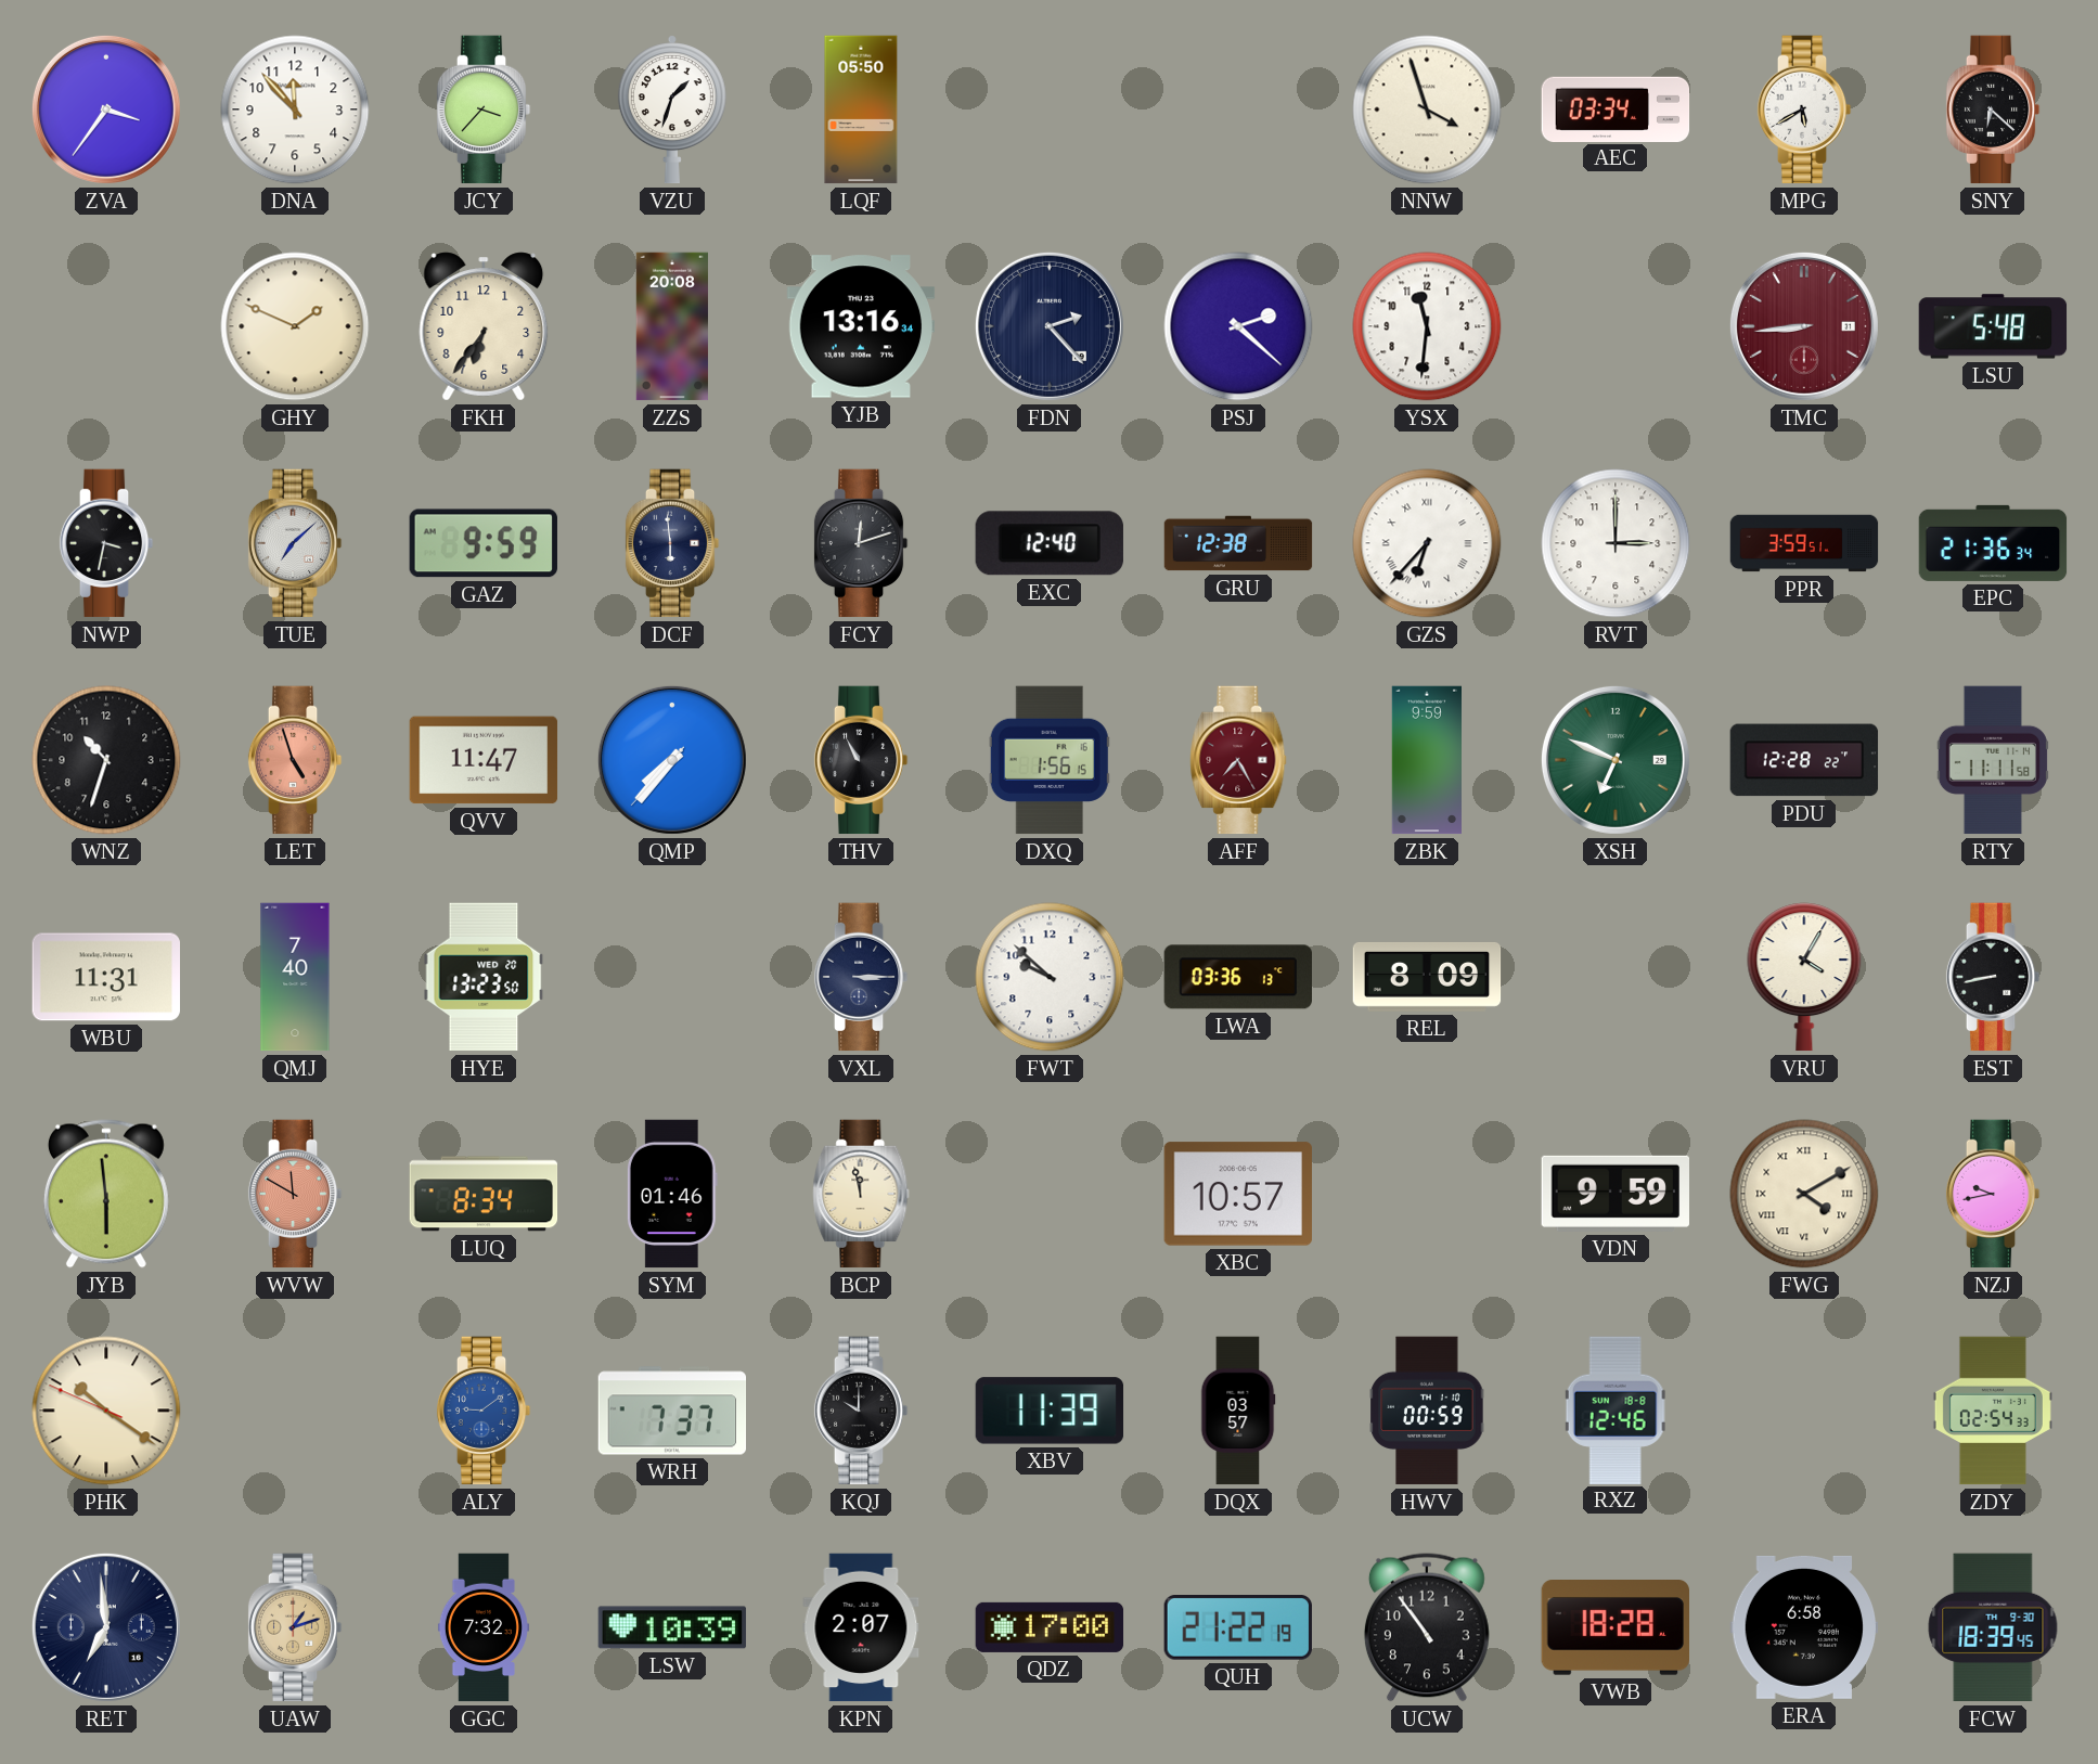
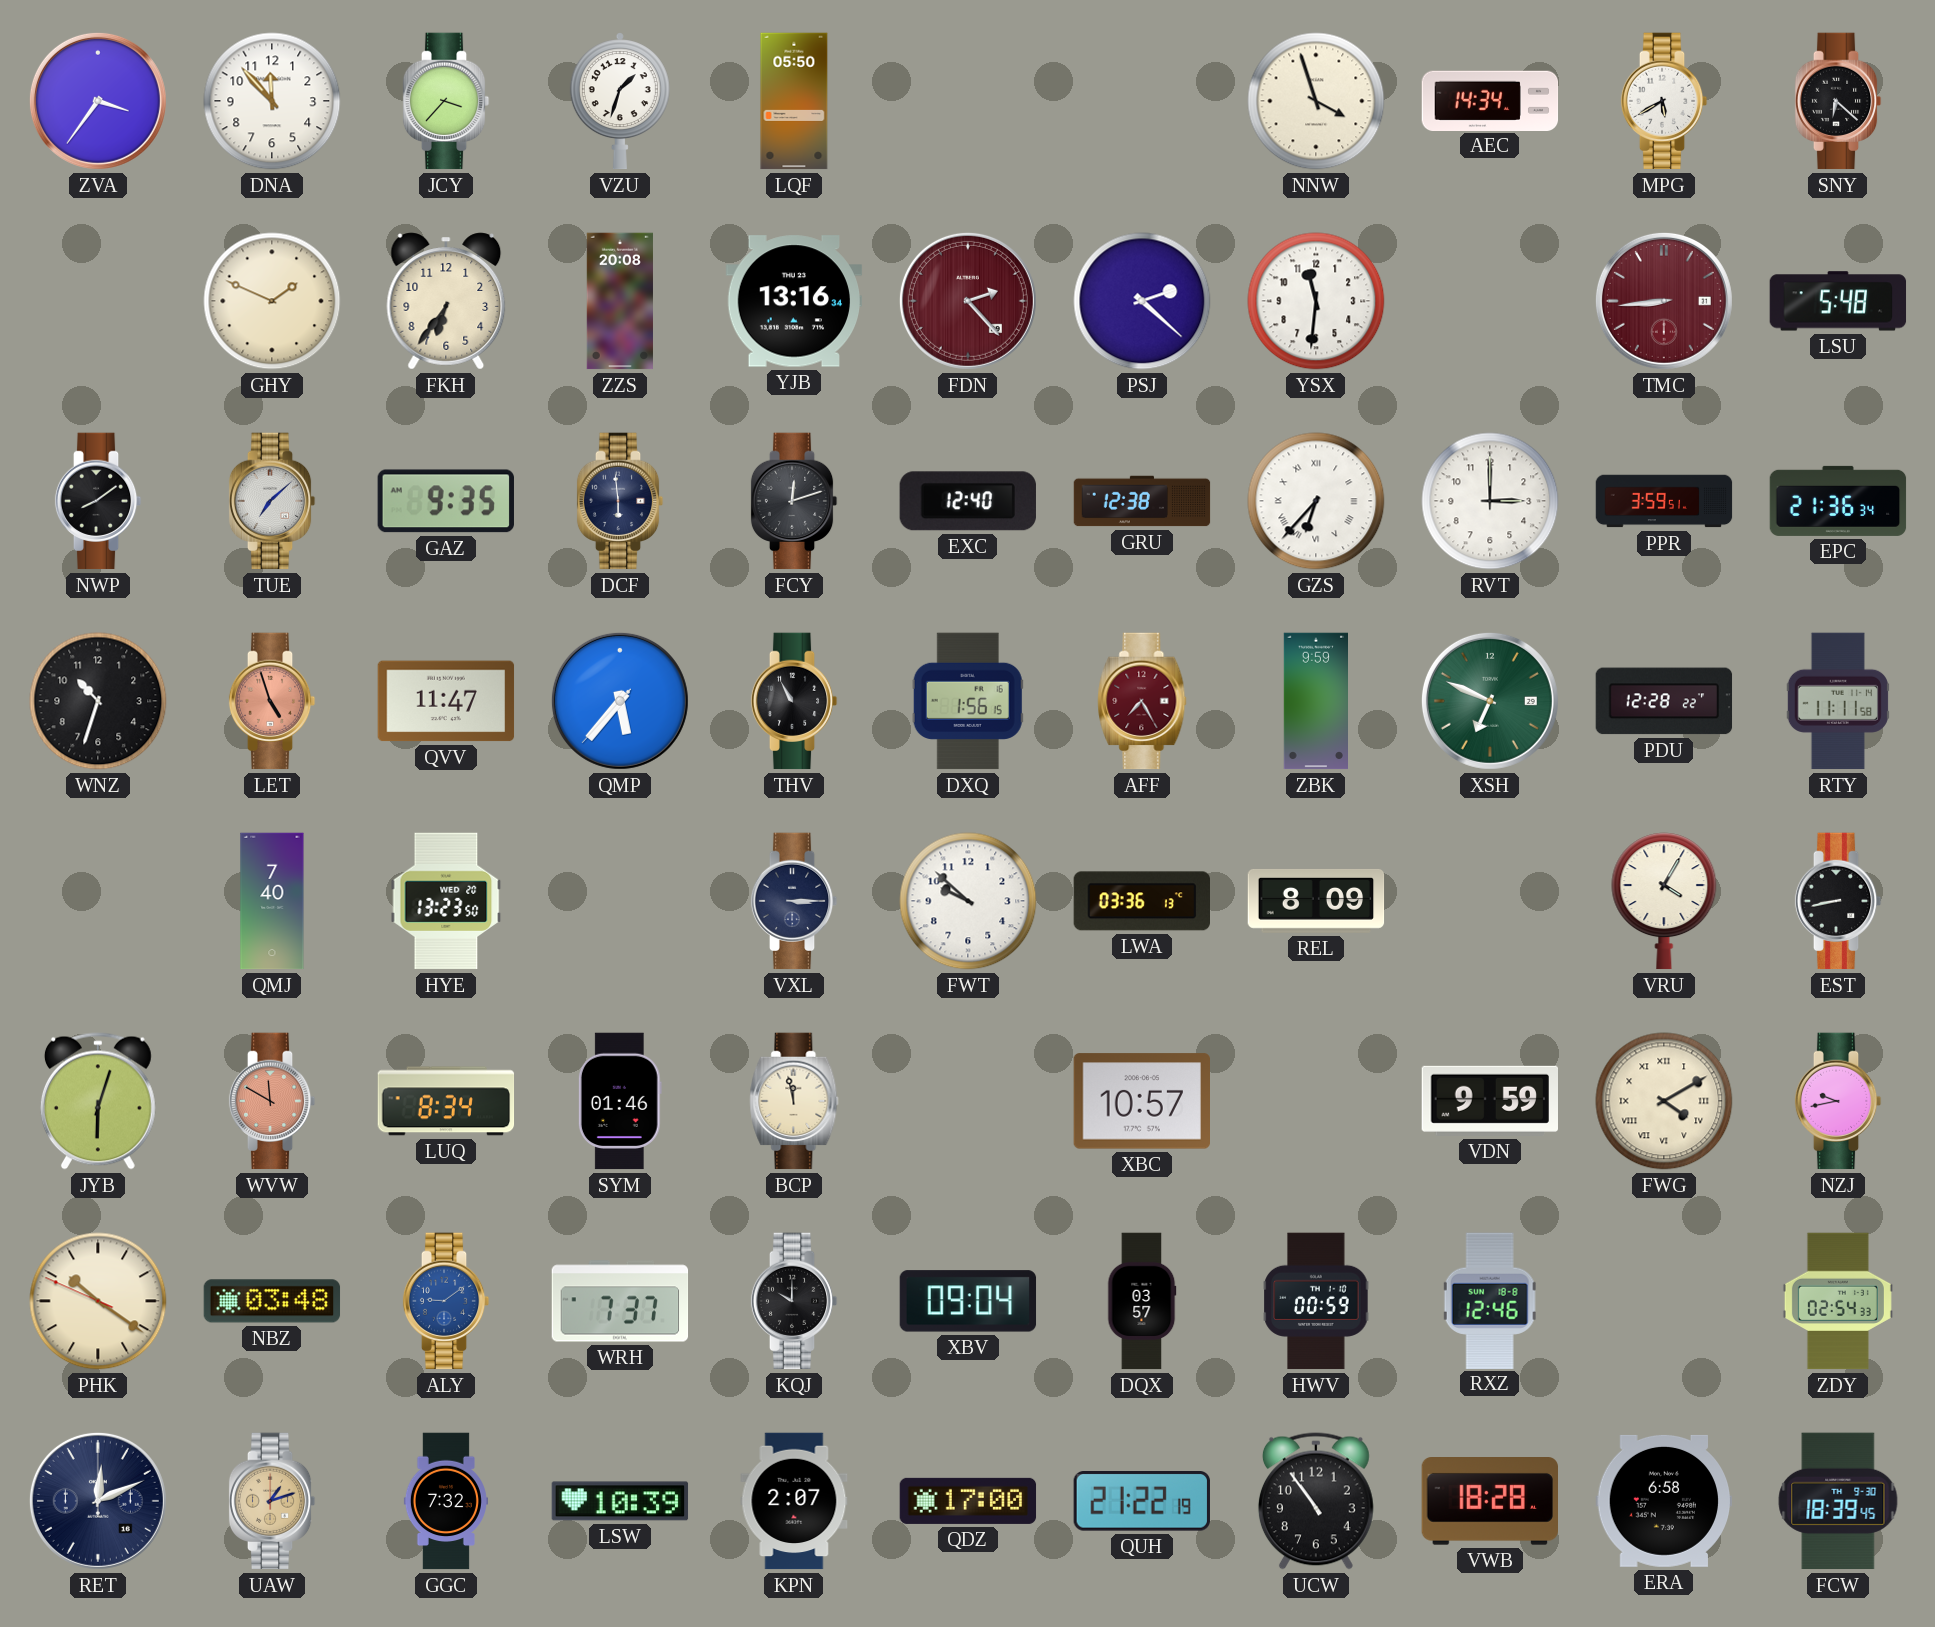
AEC: 03:34 -> 14:34
FDN dial: navy -> burgundy
NWP: 3:32 -> 8:09
GAZ: 9:59 -> 9:35
QMP: 7:36 -> 5:36
WBU: 11:31 -> none
JYB: 5:59 -> 6:03
NBZ: none -> 03:48
XBV: 11:39 -> 09:04
RET: 6:59 -> 12:11
